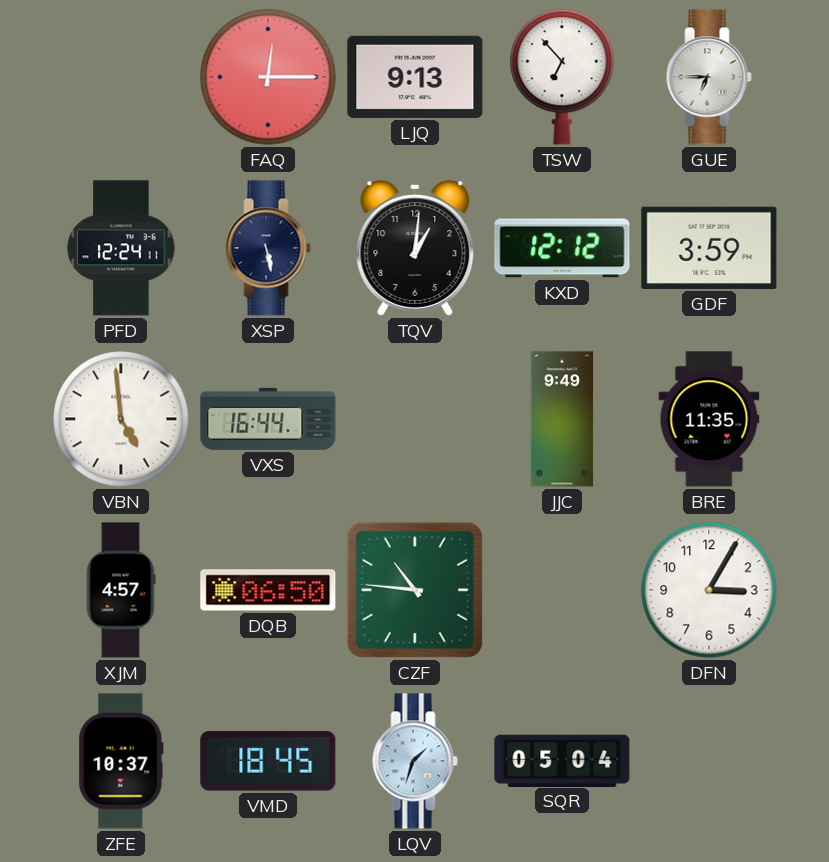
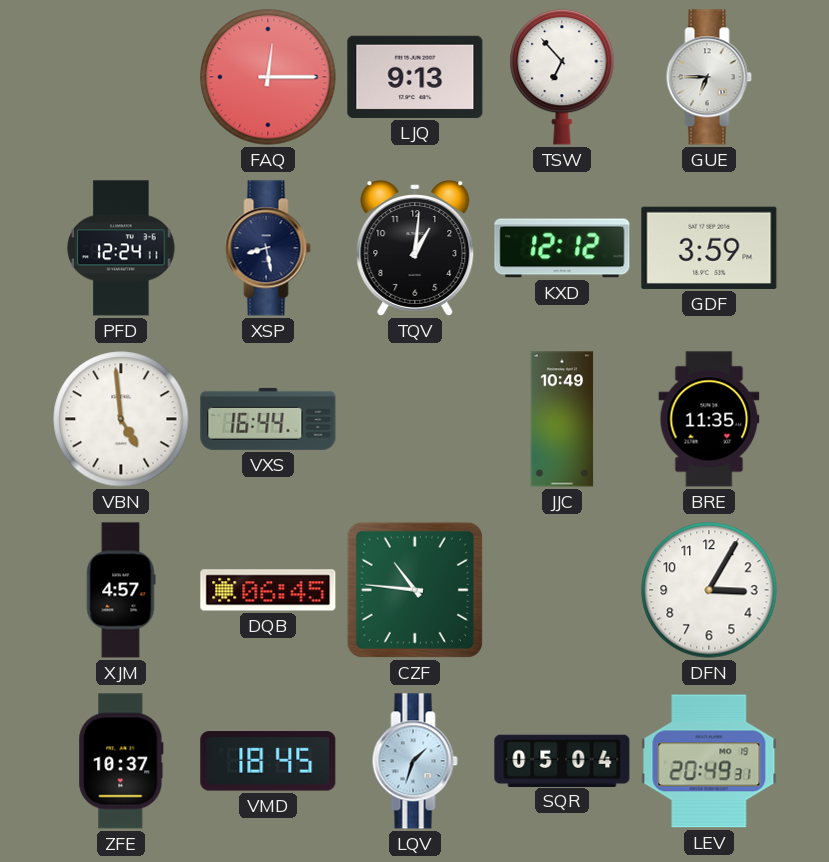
XSP: 5:28 -> 8:28
JJC: 9:49 -> 10:49
DQB: 06:50 -> 06:45
LEV: none -> 20:49
